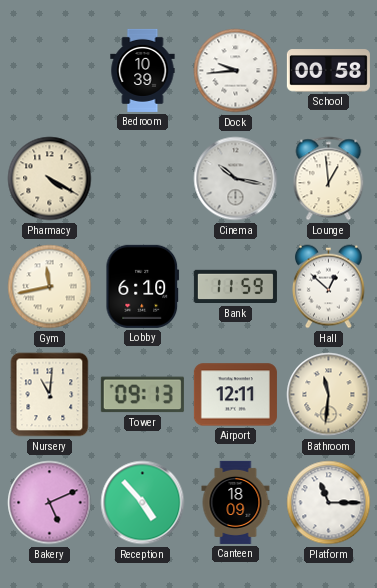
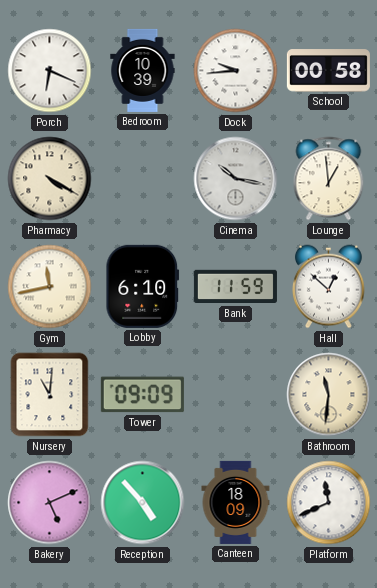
Porch: none -> 6:19
Tower: 09:13 -> 09:09
Airport: 12:11 -> none
Platform: 11:15 -> 11:41
